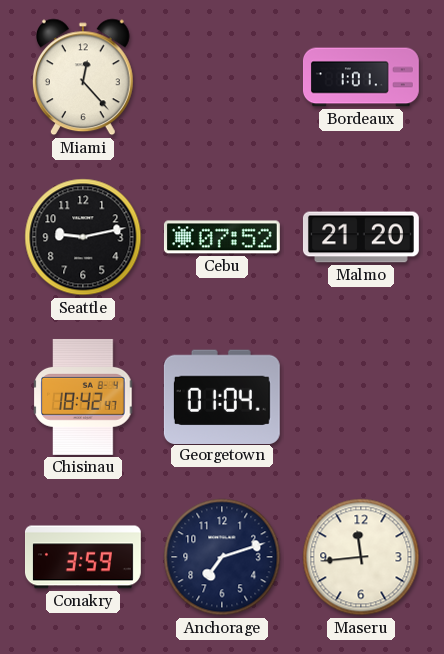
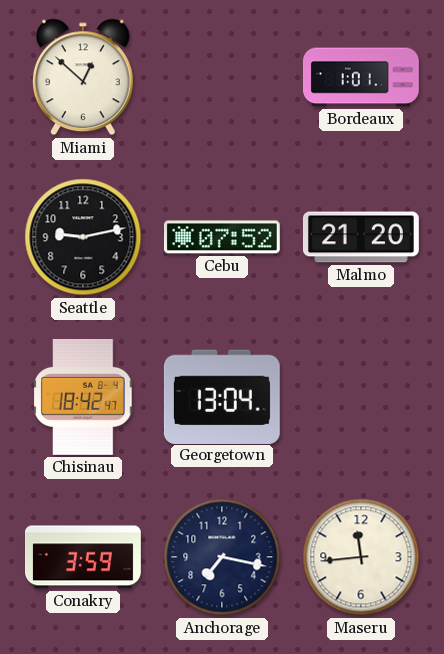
Miami: 12:23 -> 12:52
Georgetown: 01:04 -> 13:04
Anchorage: 7:12 -> 7:17
